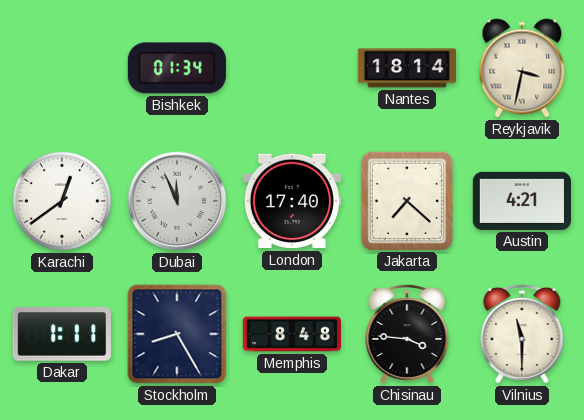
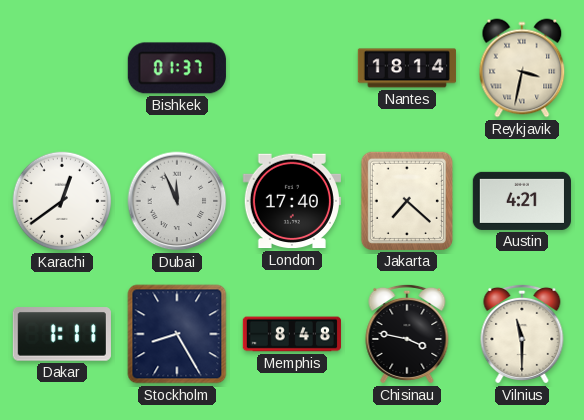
Bishkek: 01:34 -> 01:37
Chisinau: 3:46 -> 3:47
